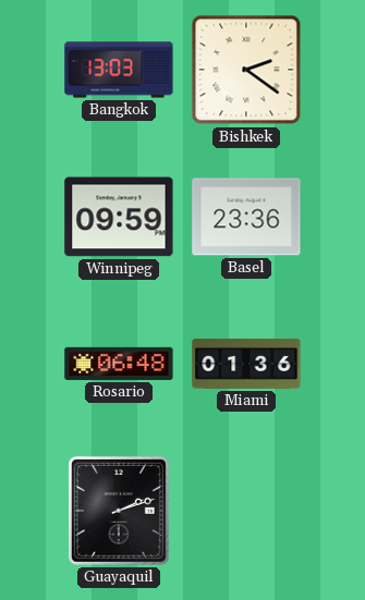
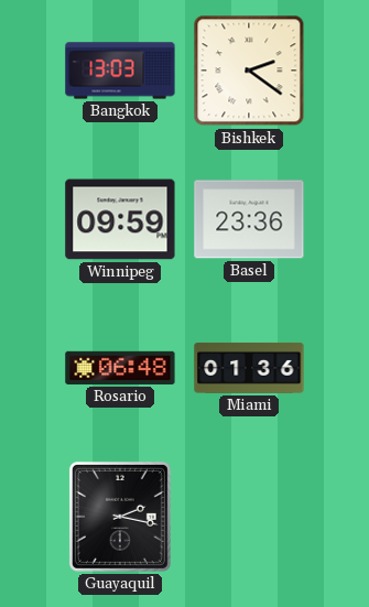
Guayaquil: 2:12 -> 2:17
